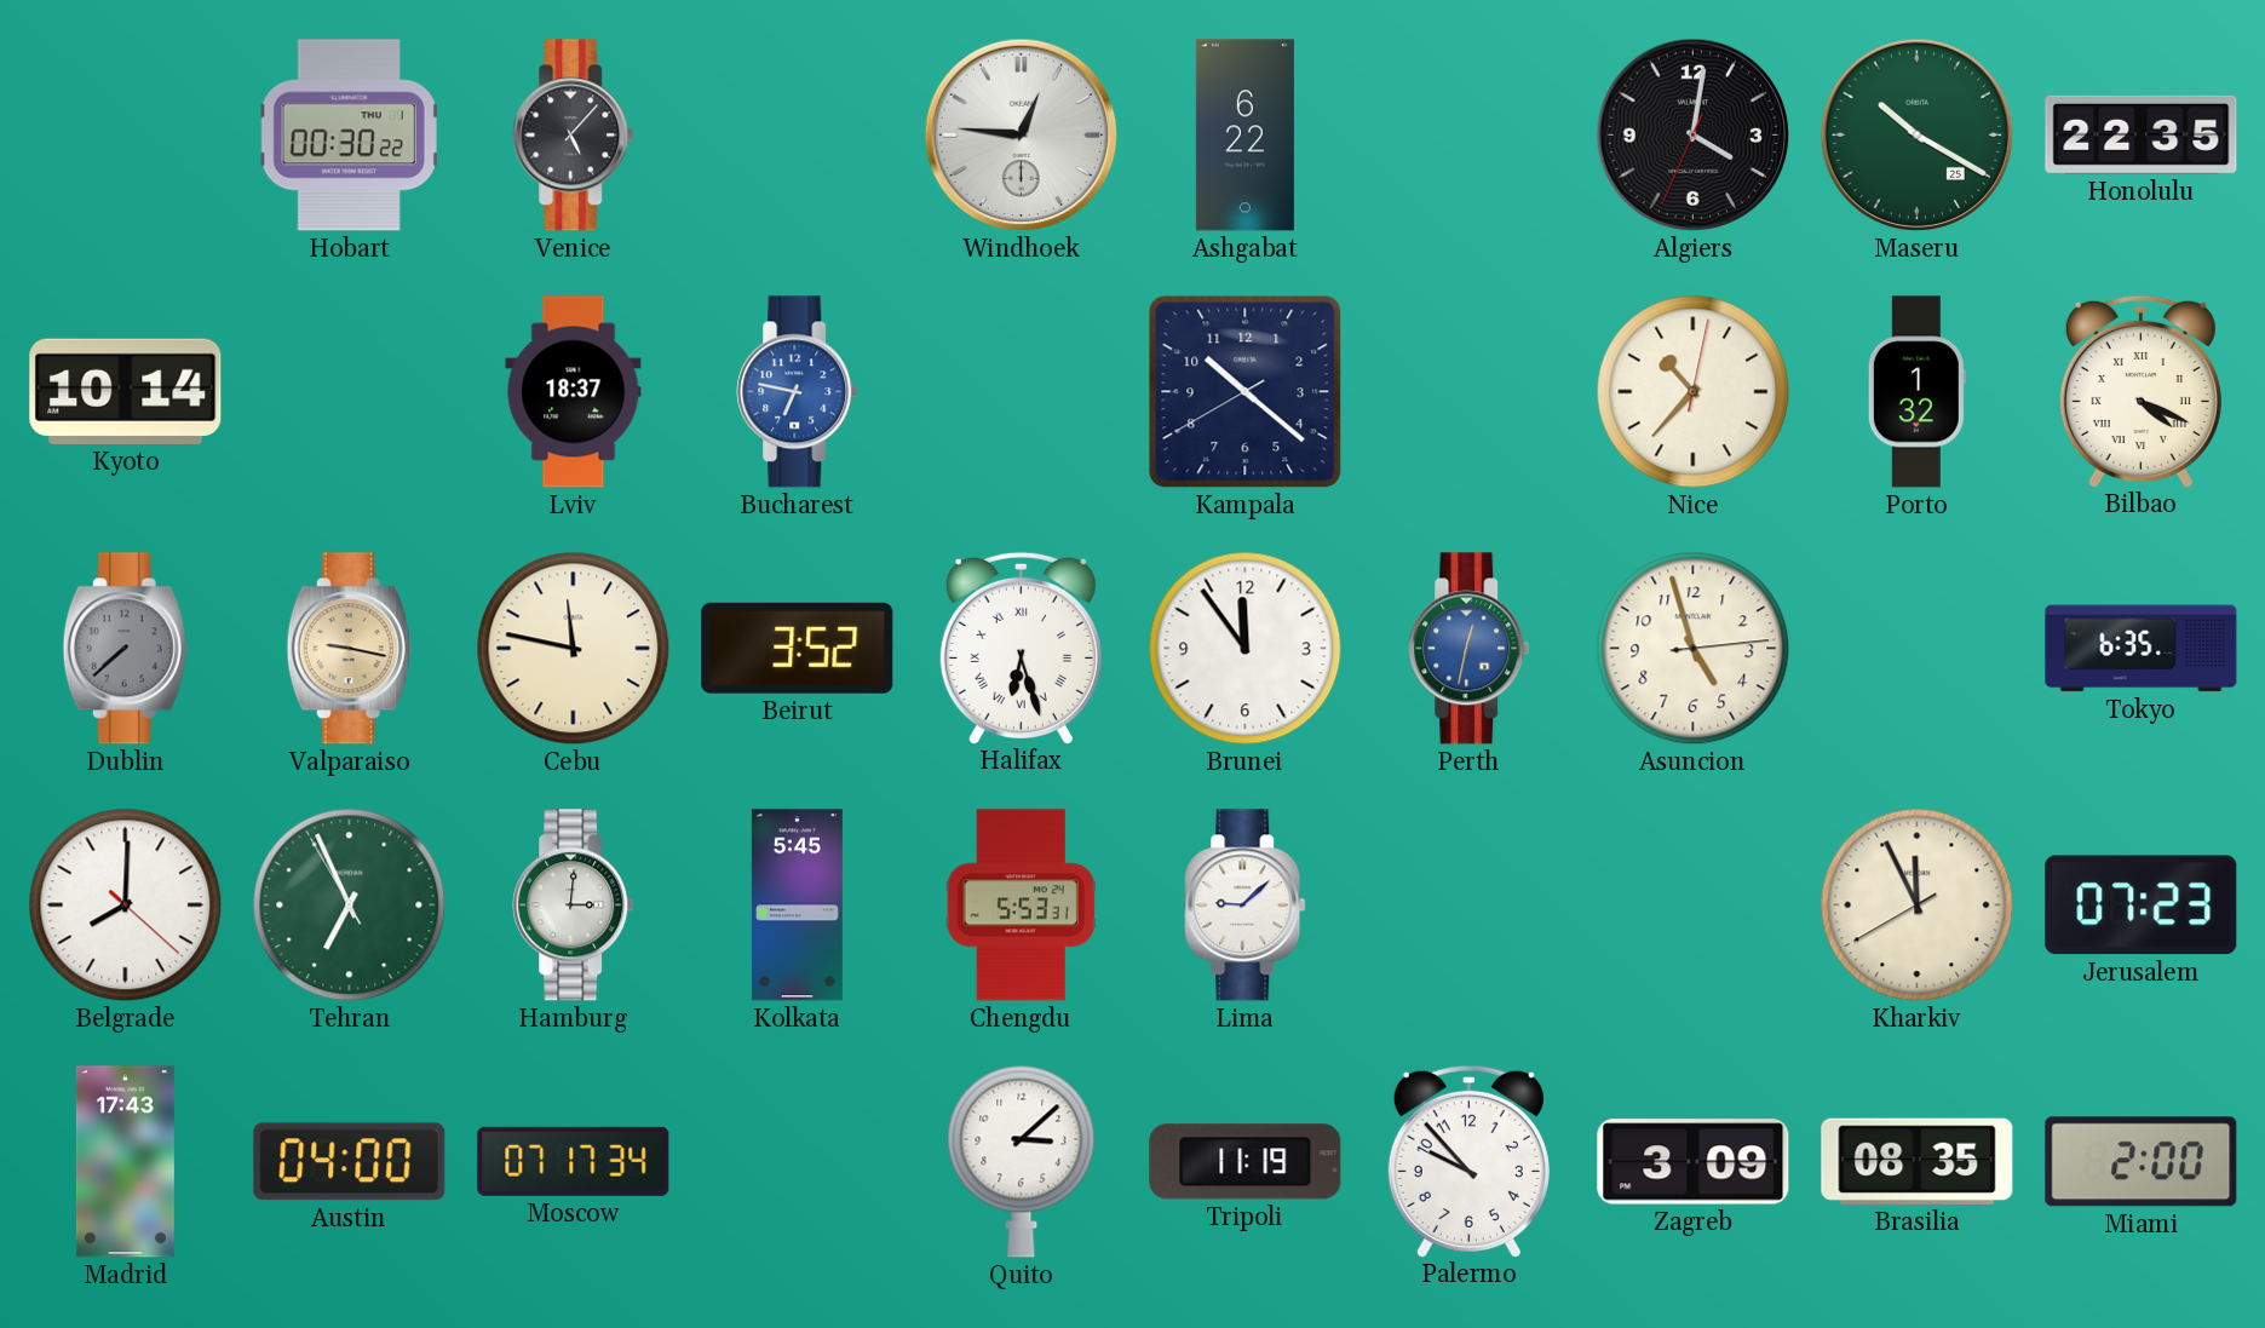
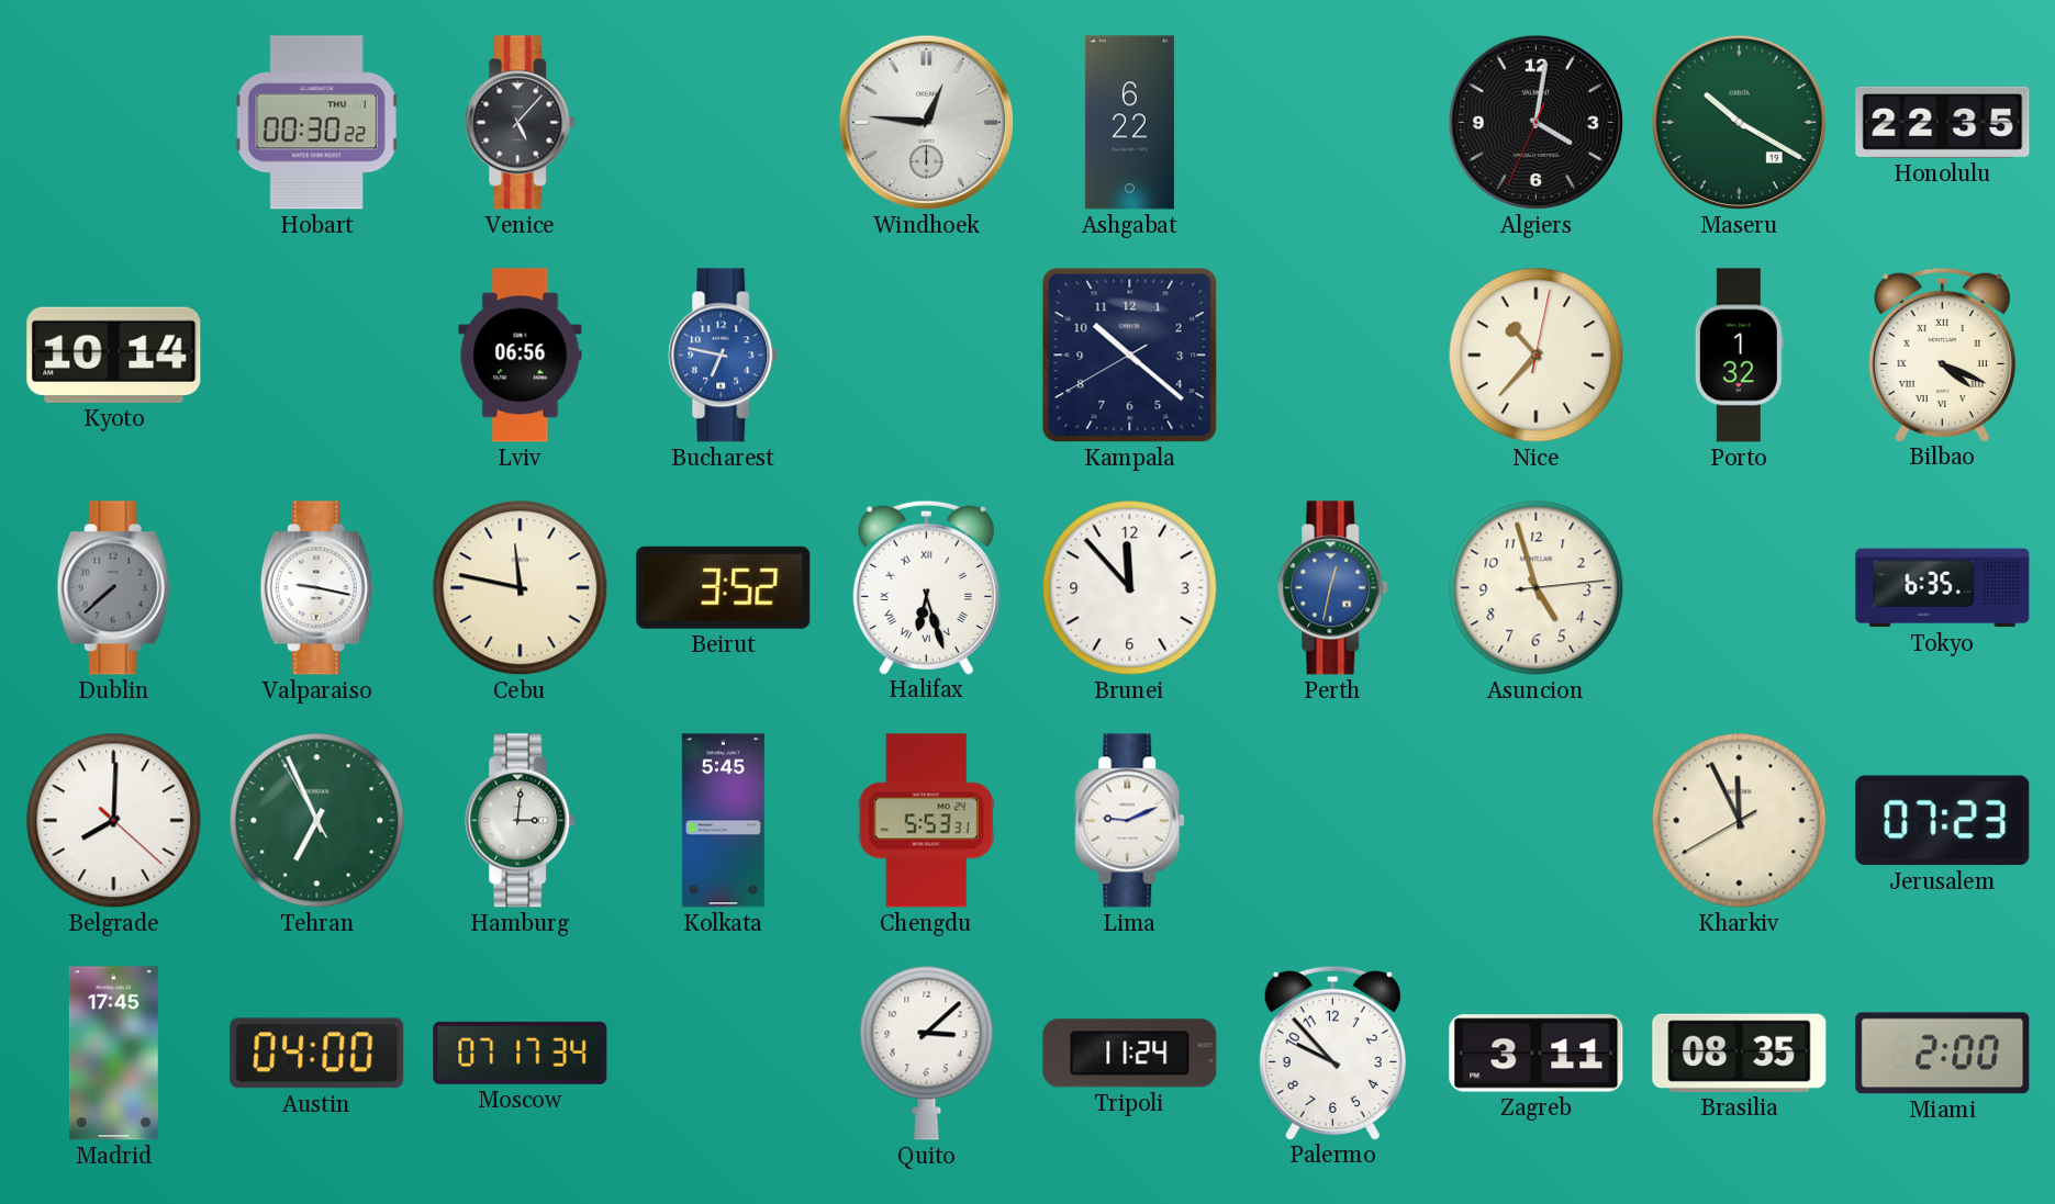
Maseru date: 25 -> 19
Lviv: 18:37 -> 06:56
Valparaiso dial: champagne -> white
Brunei: 11:54 -> 11:53
Lima: 9:08 -> 9:11
Madrid: 17:43 -> 17:45
Tripoli: 11:19 -> 11:24
Zagreb: 3:09 -> 3:11
